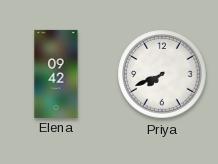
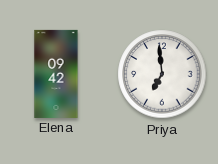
Priya: 7:41 -> 6:59
